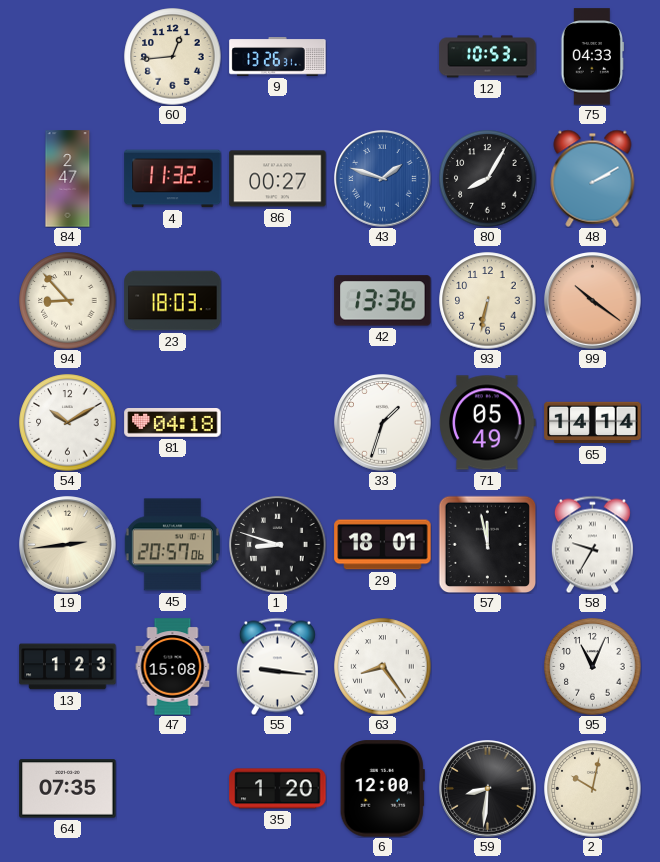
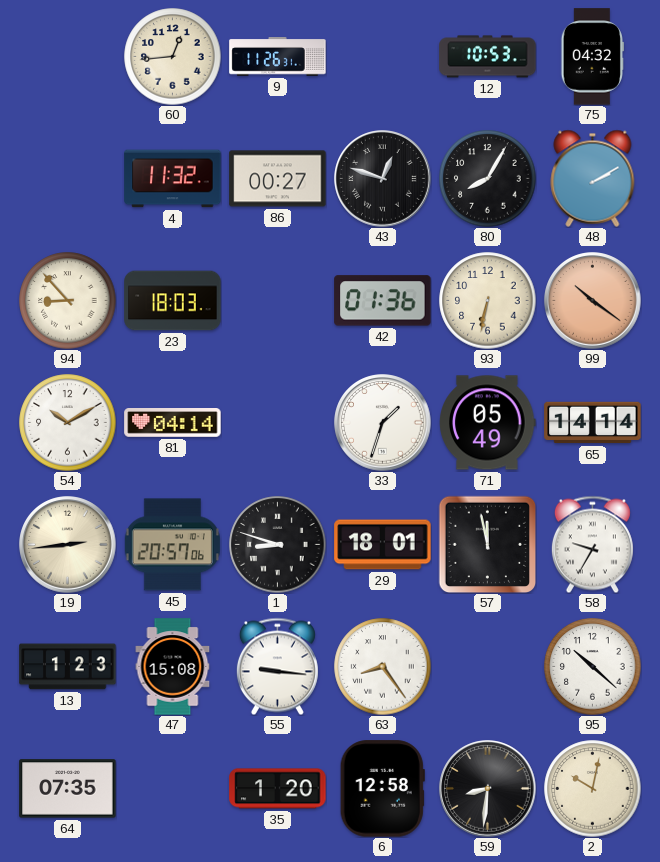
9: 13:26 -> 11:26
75: 04:33 -> 04:32
84: 2:47 -> none
43: 1:48 -> 12:48
43 dial: blue -> black
42: 13:36 -> 01:36
81: 04:18 -> 04:14
95: 11:04 -> 10:22
6: 12:00 -> 12:58
